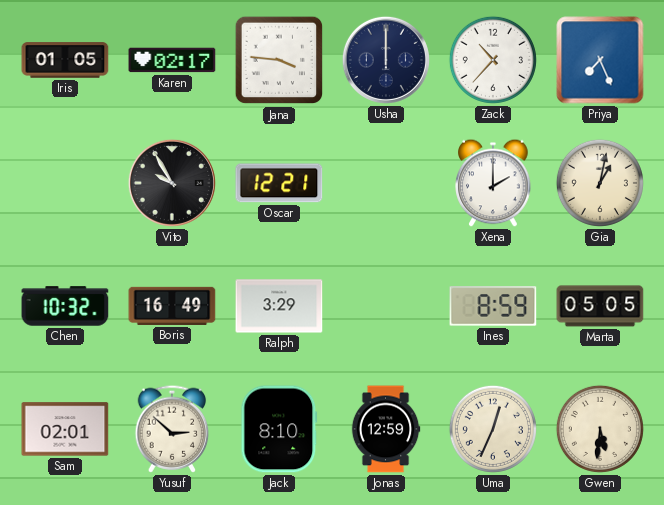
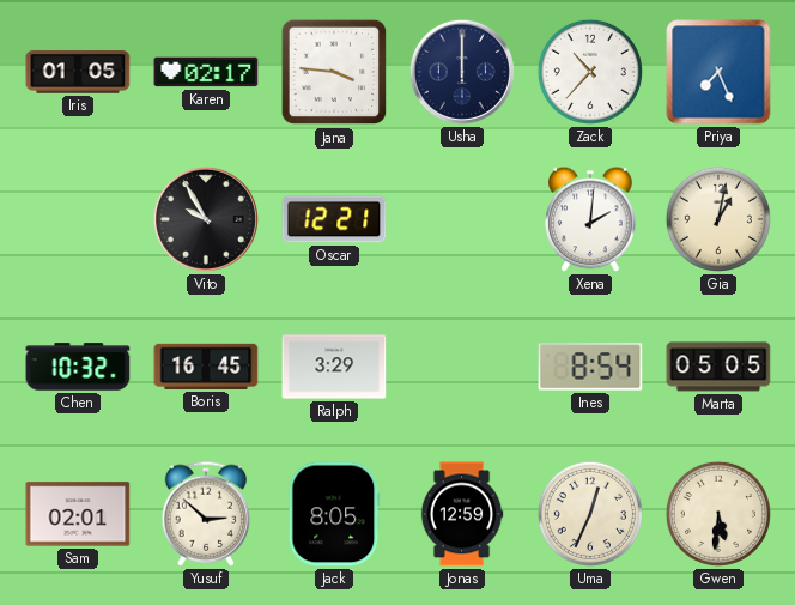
Xena: 2:00 -> 2:01
Boris: 16:49 -> 16:45
Ines: 8:59 -> 8:54
Jack: 8:10 -> 8:05
